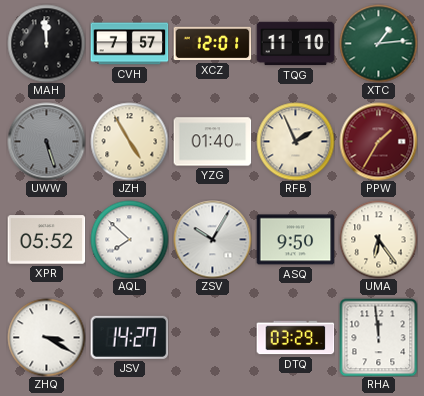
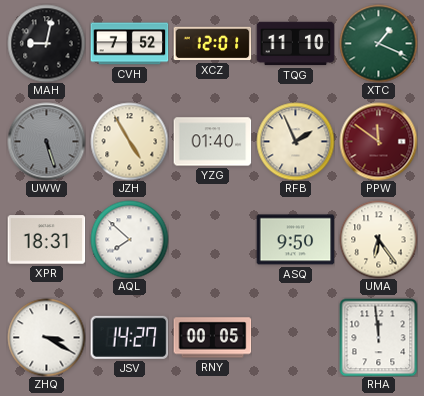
MAH: 11:59 -> 9:02
CVH: 7:57 -> 7:52
XTC: 1:14 -> 1:19
PPW: 1:35 -> 11:51
XPR: 05:52 -> 18:31
ZSV: 10:05 -> none
RNY: none -> 00:05
DTQ: 03:29 -> none
